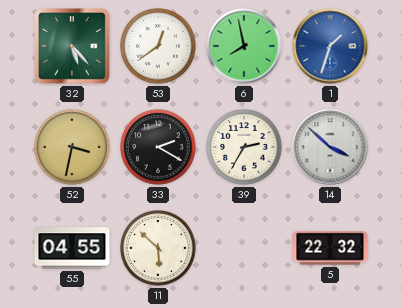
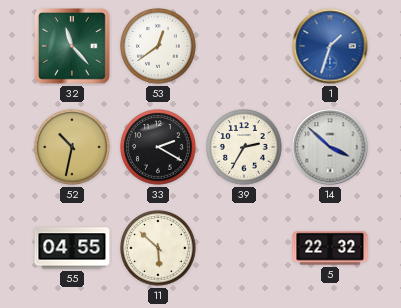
32: 5:23 -> 11:23
6: 7:58 -> none
52: 3:32 -> 10:32
